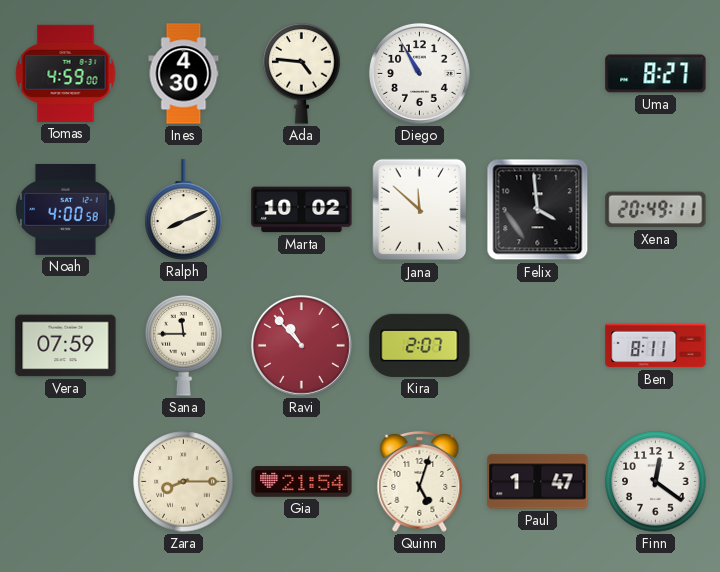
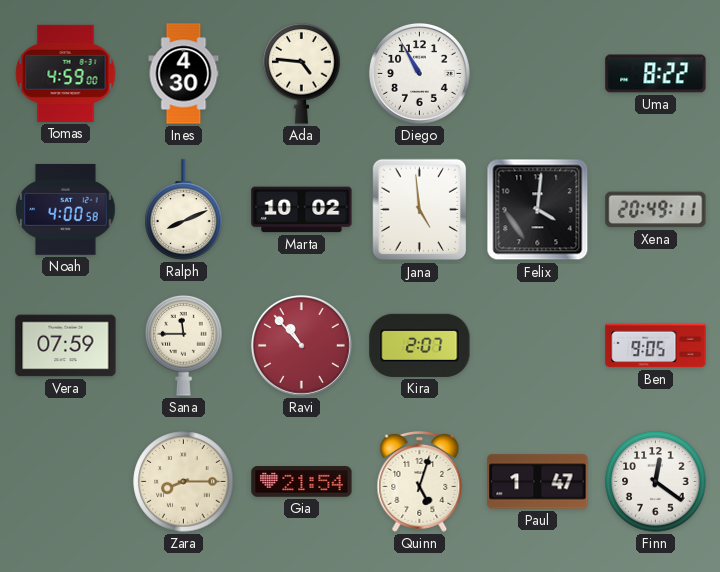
Uma: 8:27 -> 8:22
Jana: 11:52 -> 4:59
Felix: 3:59 -> 4:01
Ben: 8:11 -> 9:05
